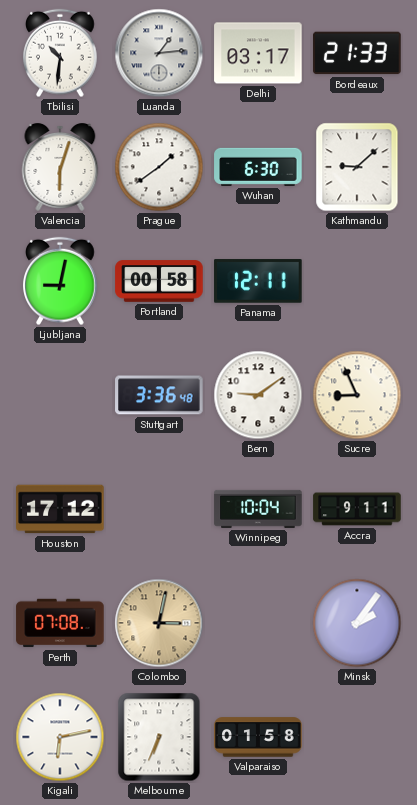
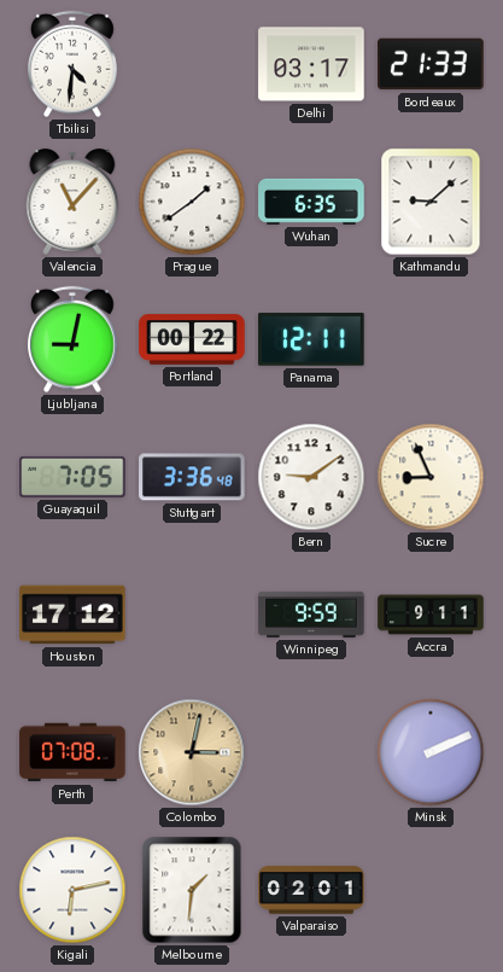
Tbilisi: 10:31 -> 4:31
Luanda: 1:14 -> none
Valencia: 6:03 -> 11:07
Wuhan: 6:30 -> 6:35
Portland: 00:58 -> 00:22
Guayaquil: none -> 7:05
Winnipeg: 10:04 -> 9:59
Minsk: 2:06 -> 2:11
Melbourne: 6:34 -> 1:31
Valparaiso: 01:58 -> 02:01
